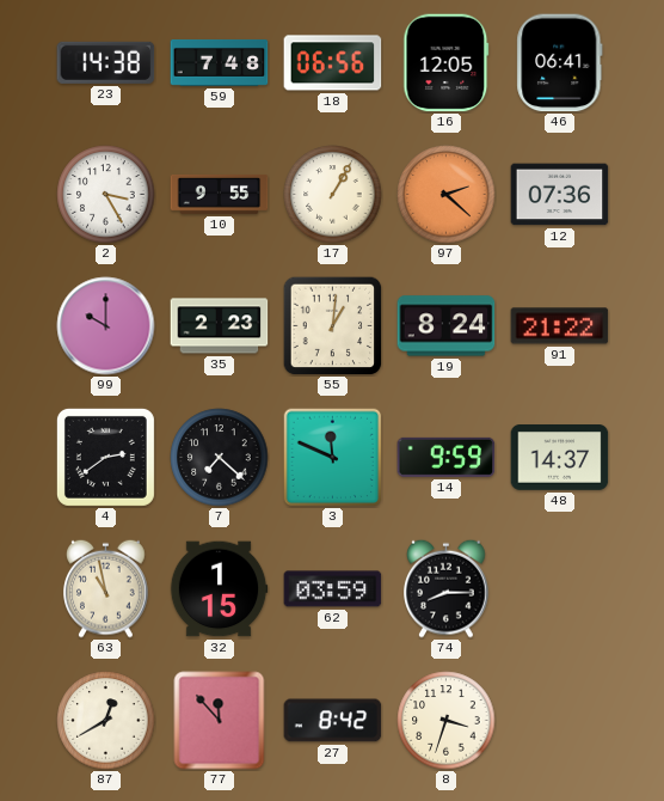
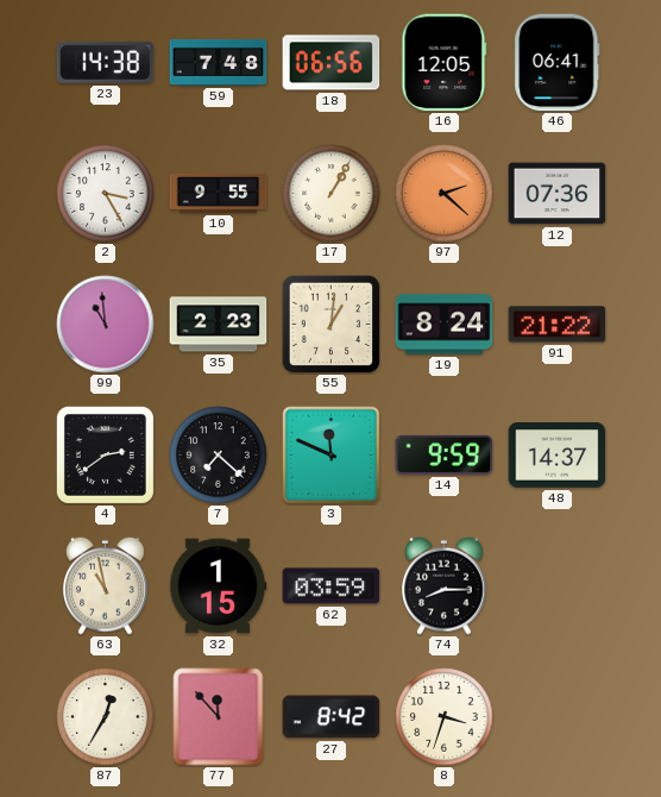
99: 10:00 -> 10:59
87: 12:40 -> 12:35
